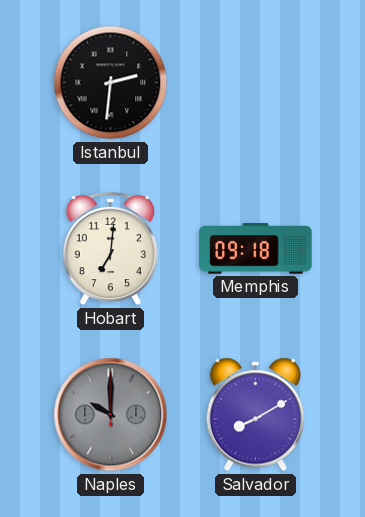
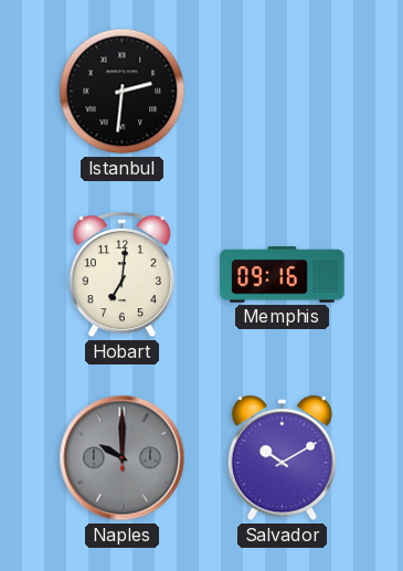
Memphis: 09:18 -> 09:16
Salvador: 8:10 -> 10:10
